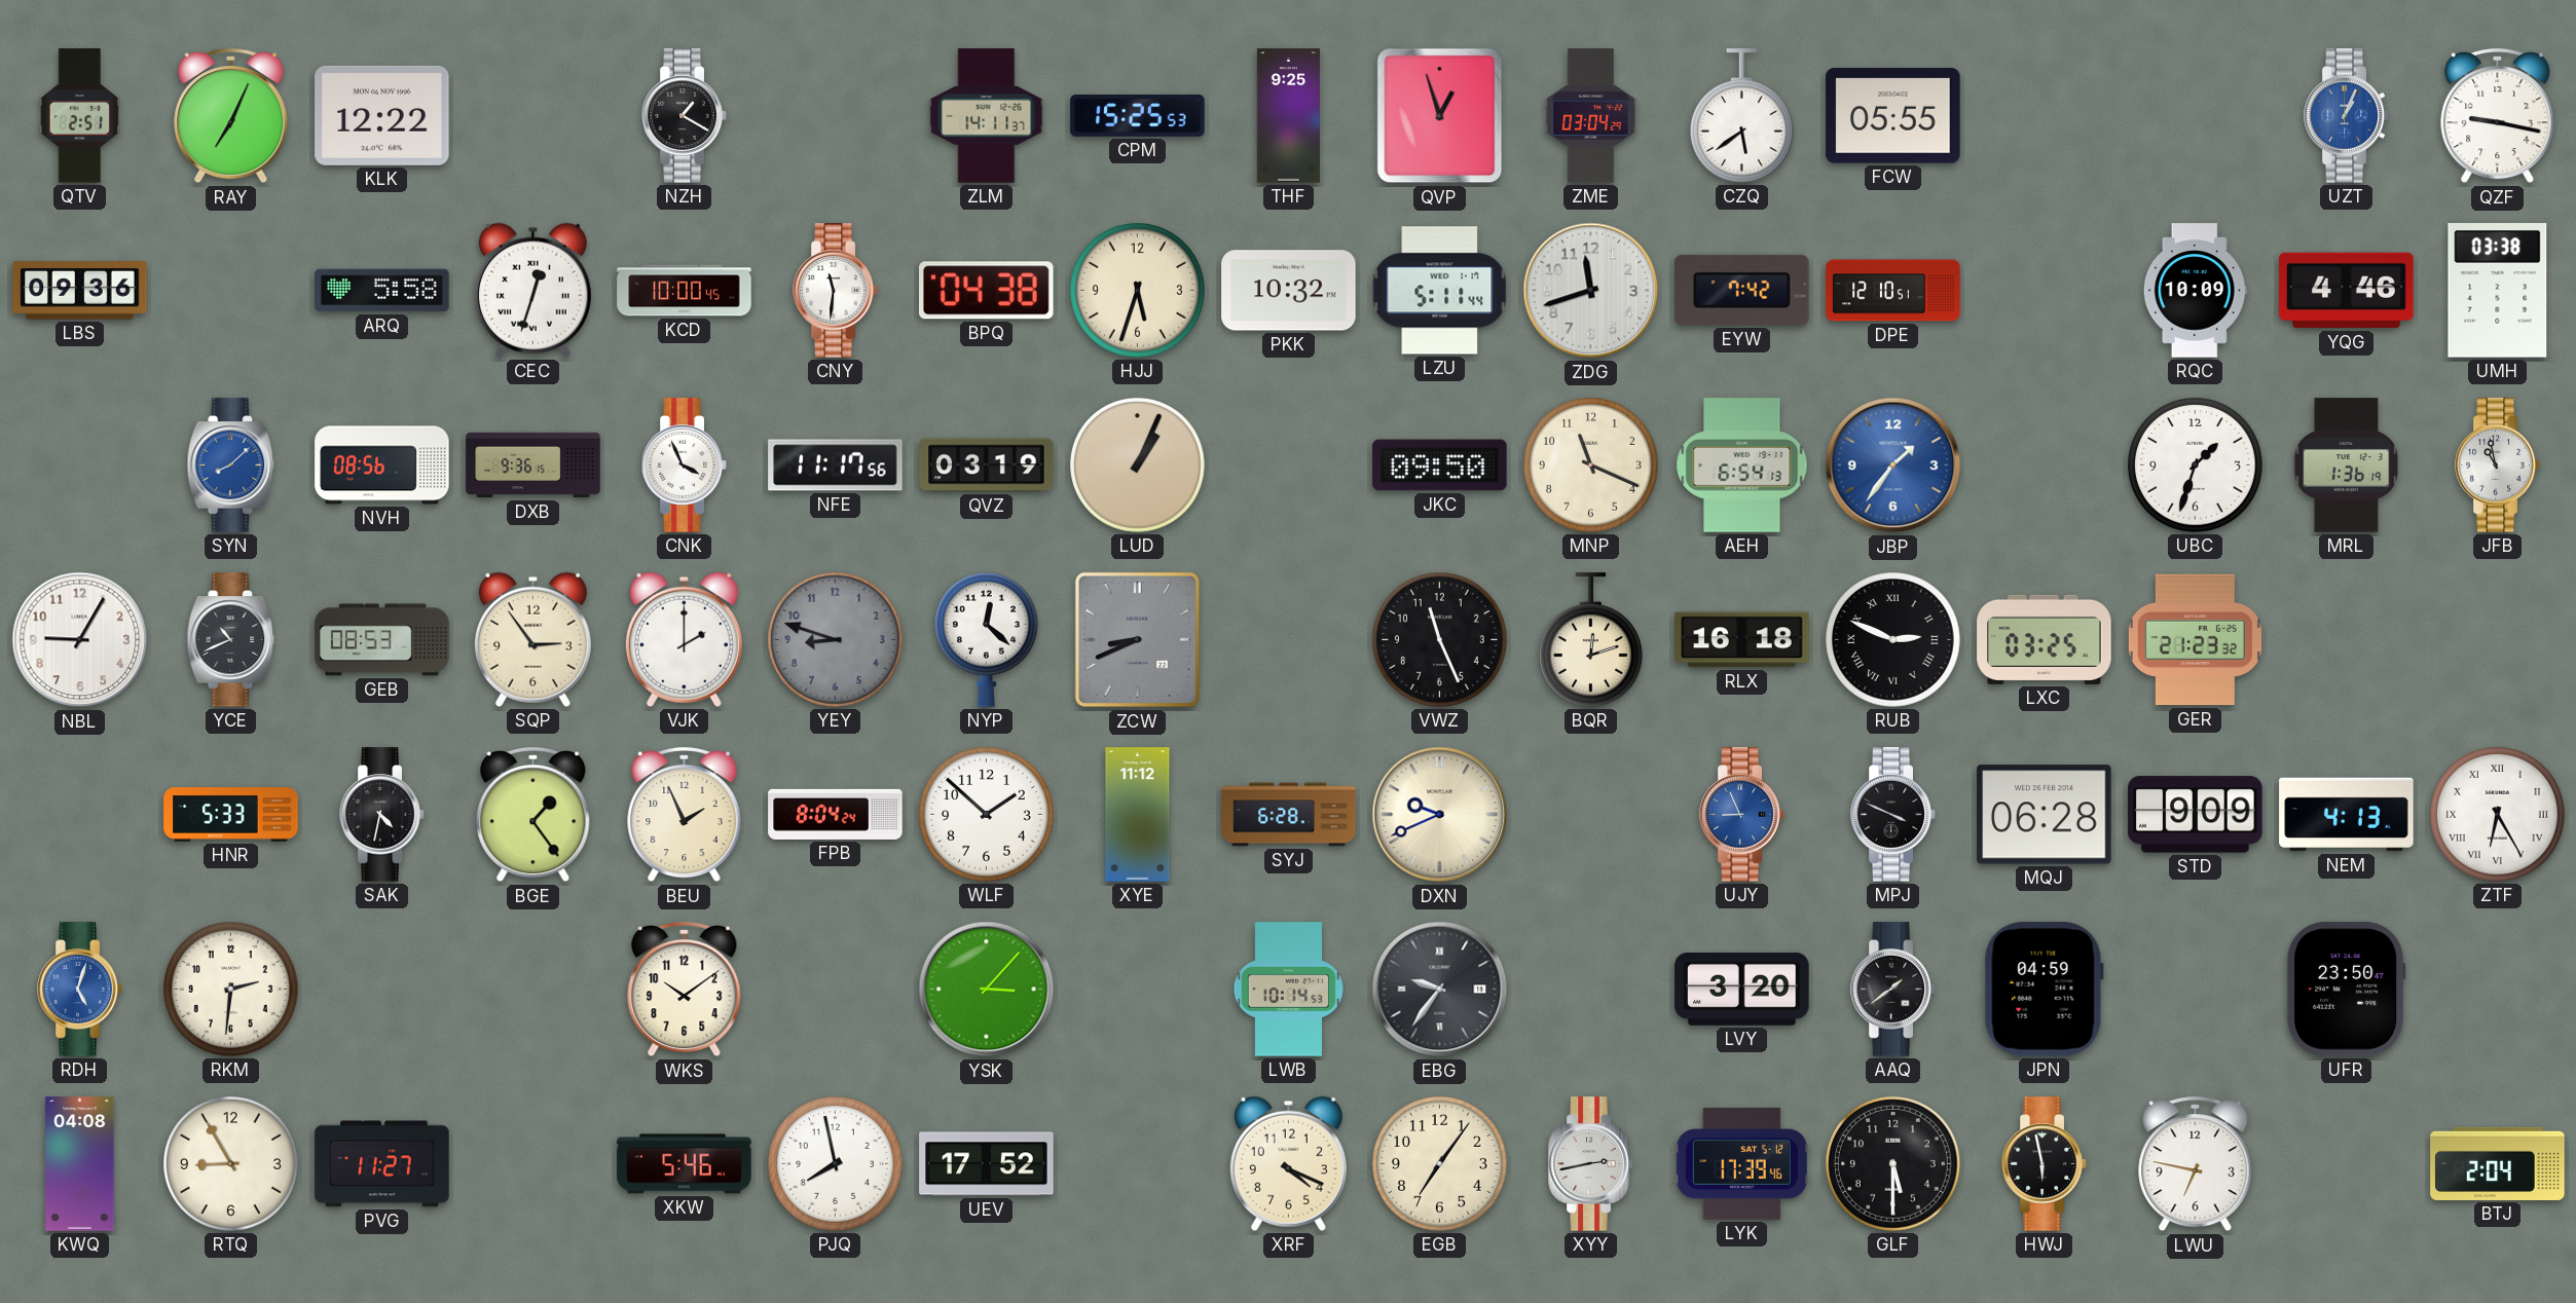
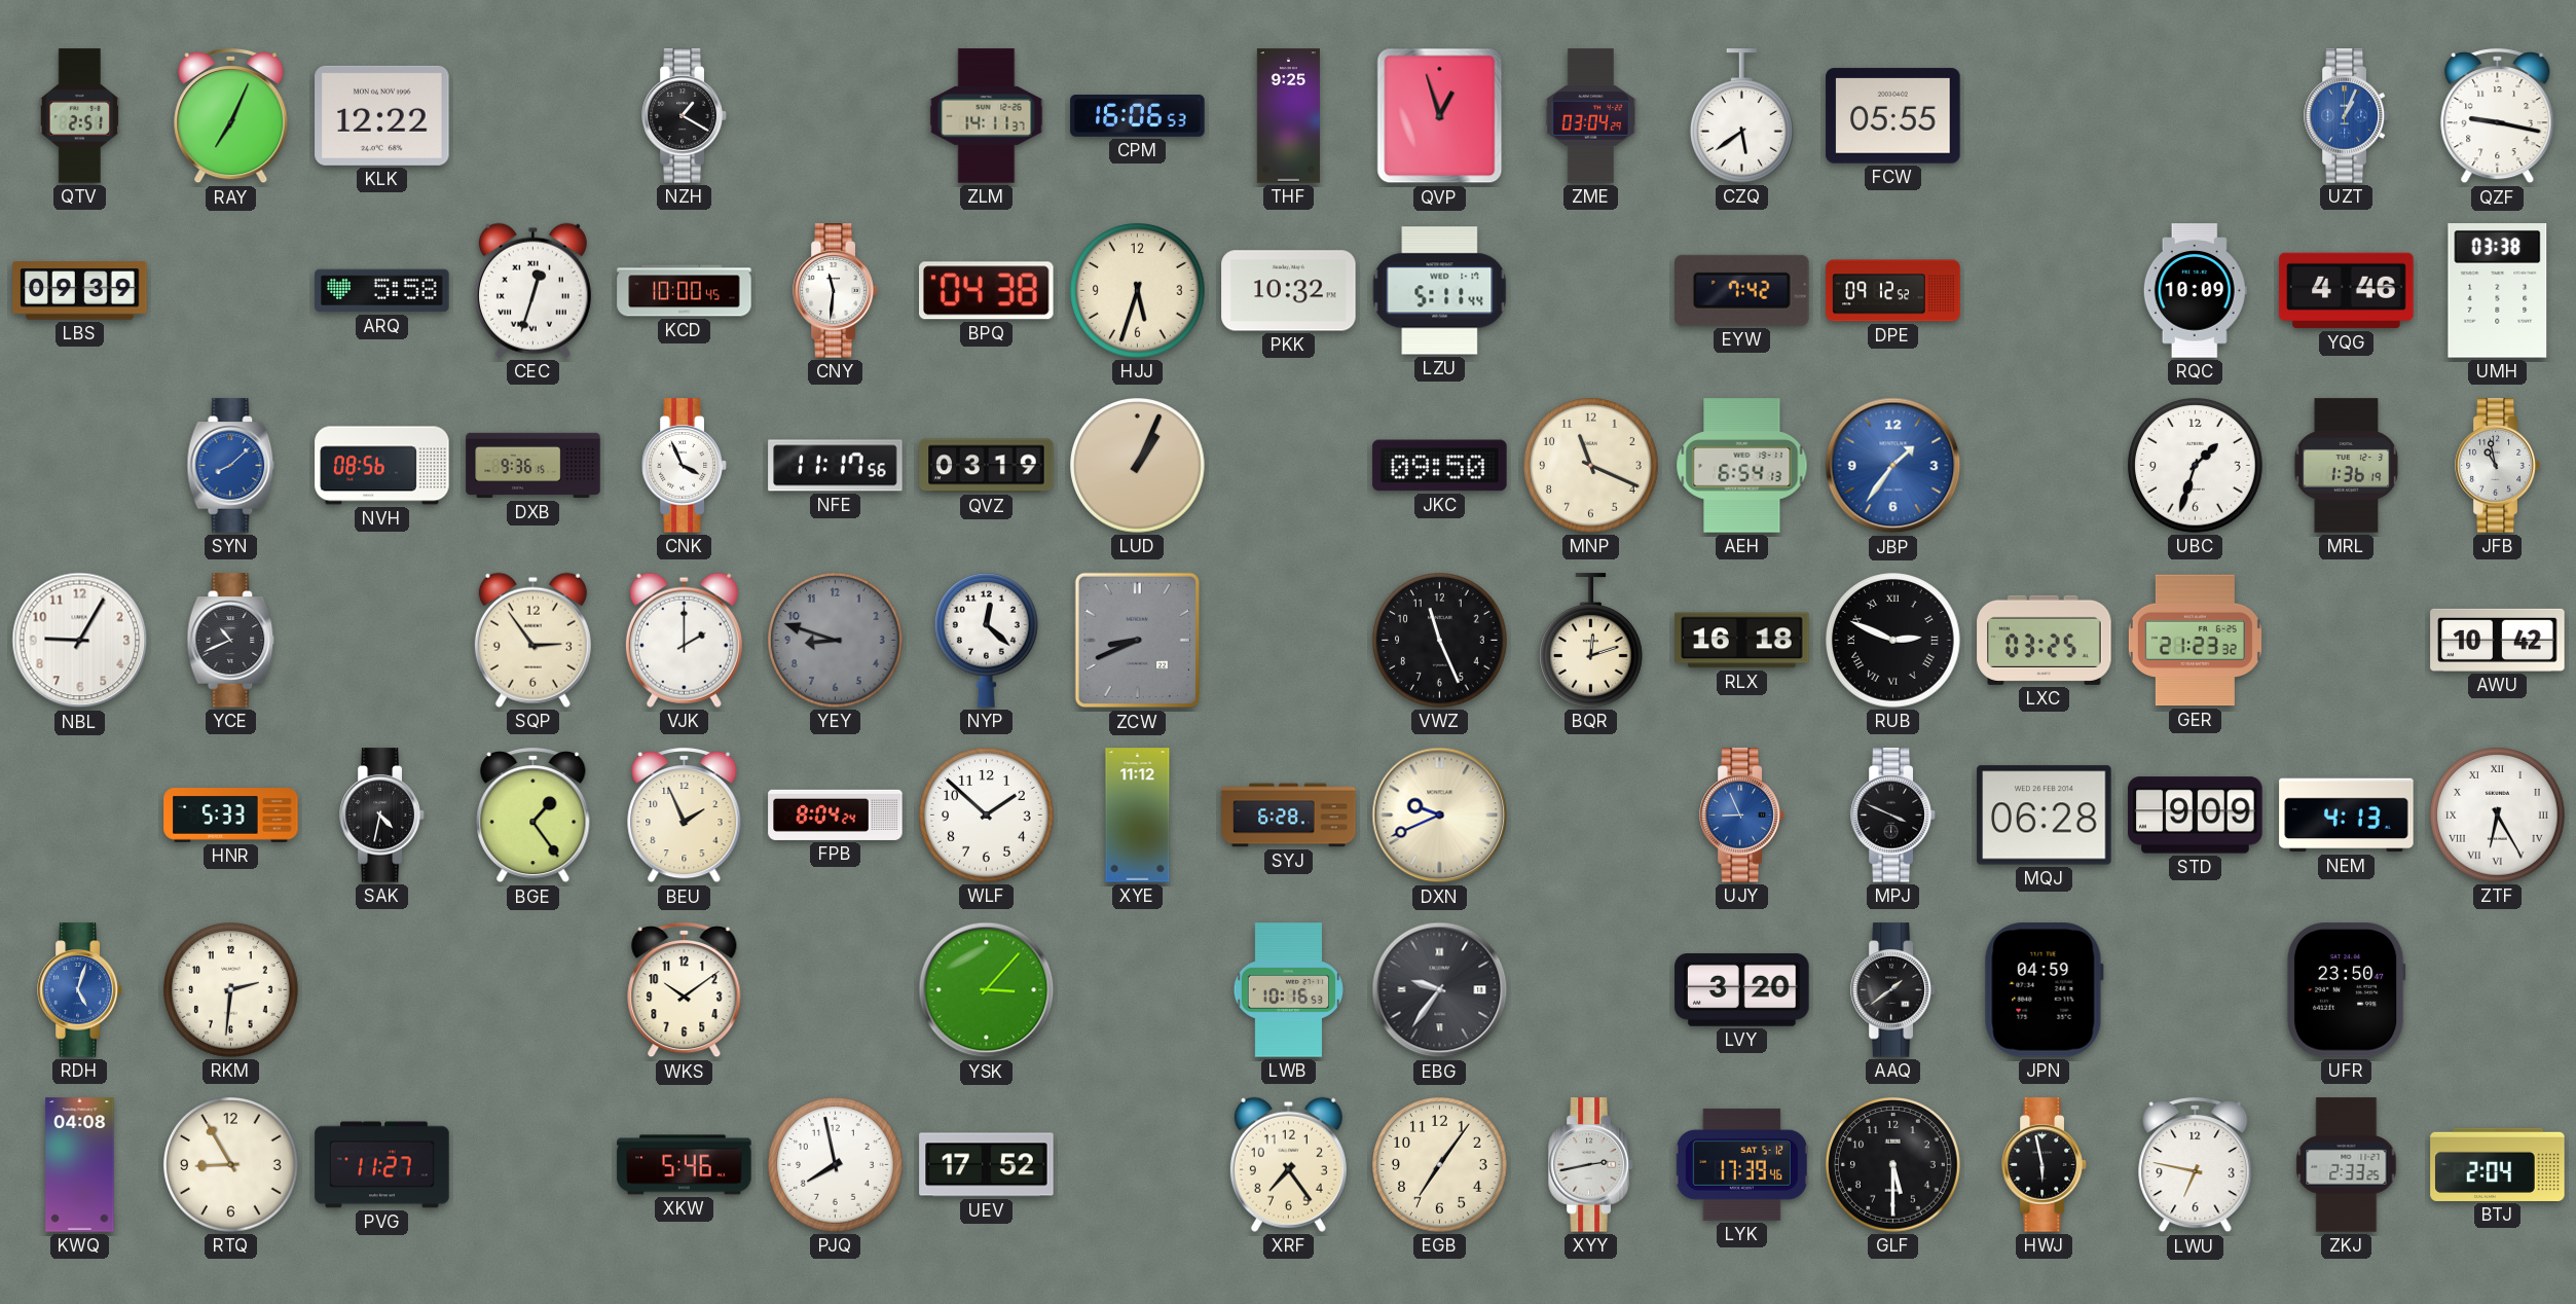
CPM: 15:25 -> 16:06
LBS: 09:36 -> 09:39
ZDG: 11:42 -> none
DPE: 12:10 -> 09:12
GEB: 08:53 -> none
AWU: none -> 10:42
LWB: 10:14 -> 10:16
XRF: 4:19 -> 7:24
ZKJ: none -> 2:33
